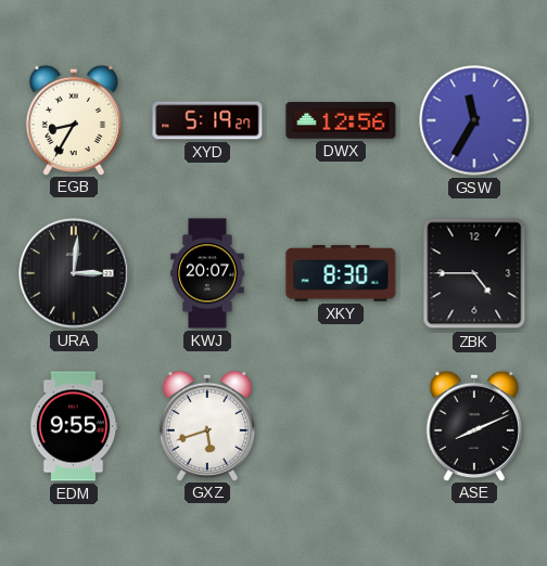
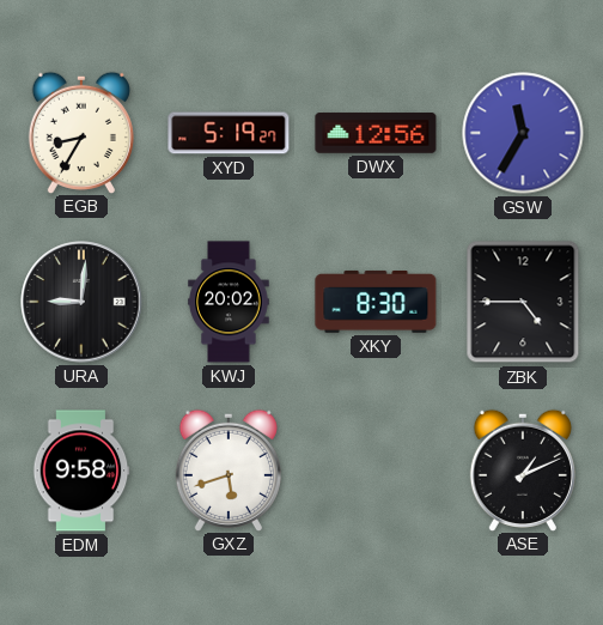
URA: 3:01 -> 9:01
KWJ: 20:07 -> 20:02
EDM: 9:55 -> 9:58
ASE: 8:11 -> 1:11
